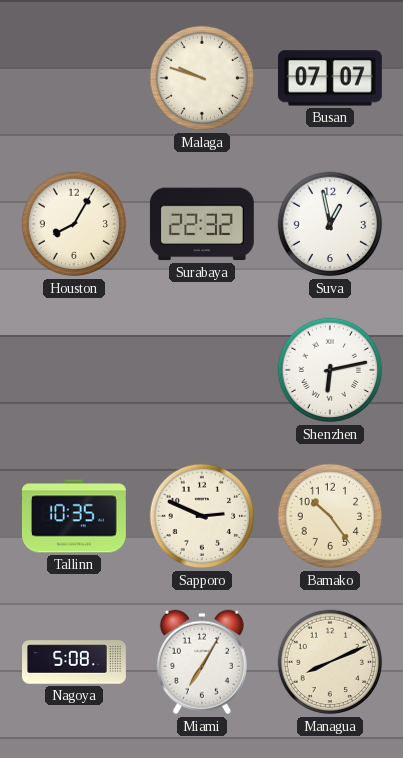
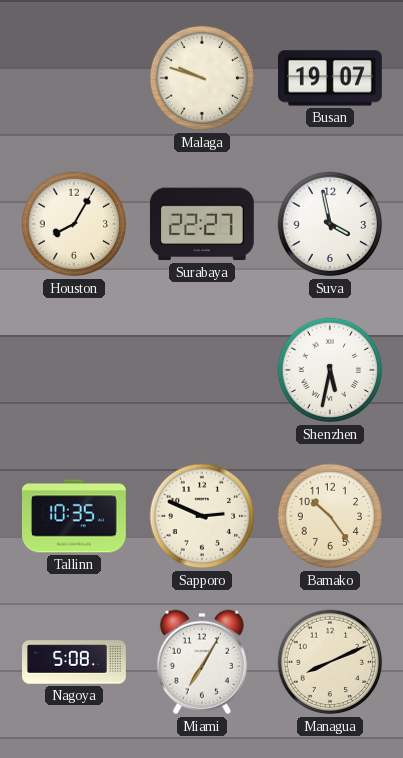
Busan: 07:07 -> 19:07
Surabaya: 22:32 -> 22:27
Suva: 12:58 -> 3:58
Shenzhen: 6:13 -> 5:32
